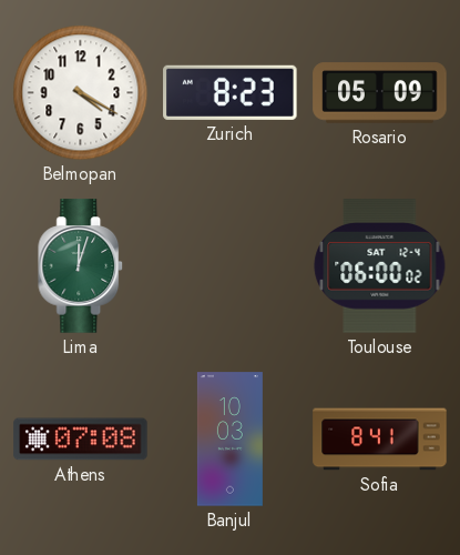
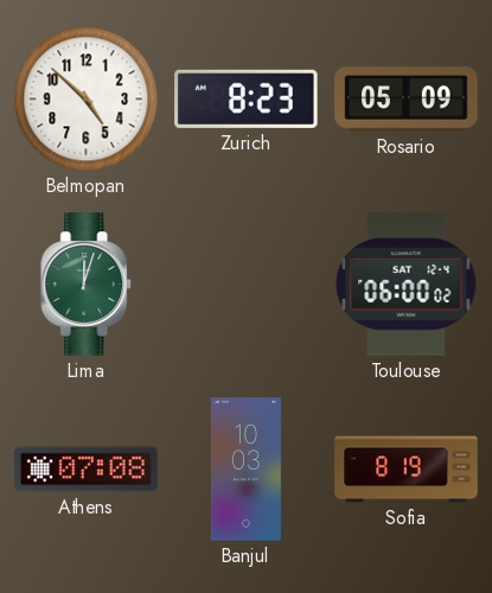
Belmopan: 4:20 -> 4:52
Sofia: 8:41 -> 8:19
